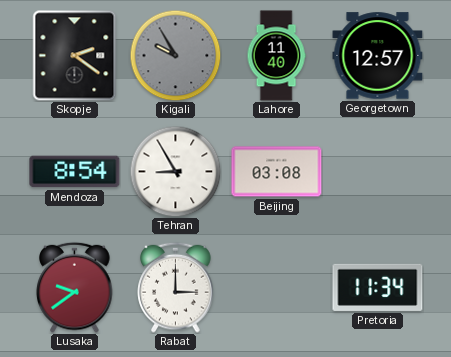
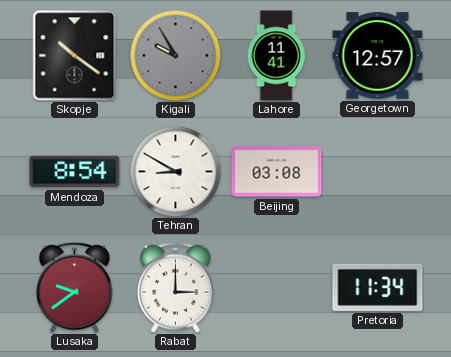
Skopje: 2:21 -> 10:21
Lahore: 11:40 -> 11:41
Tehran: 8:55 -> 8:50
